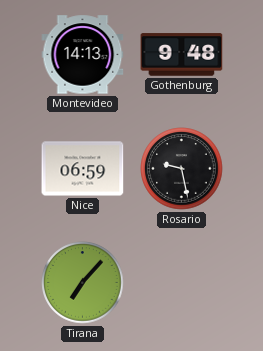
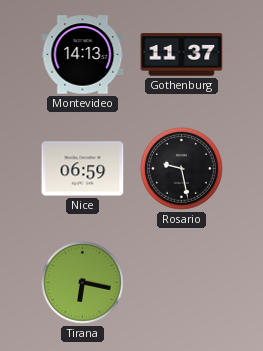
Gothenburg: 9:48 -> 11:37
Tirana: 7:07 -> 6:17
